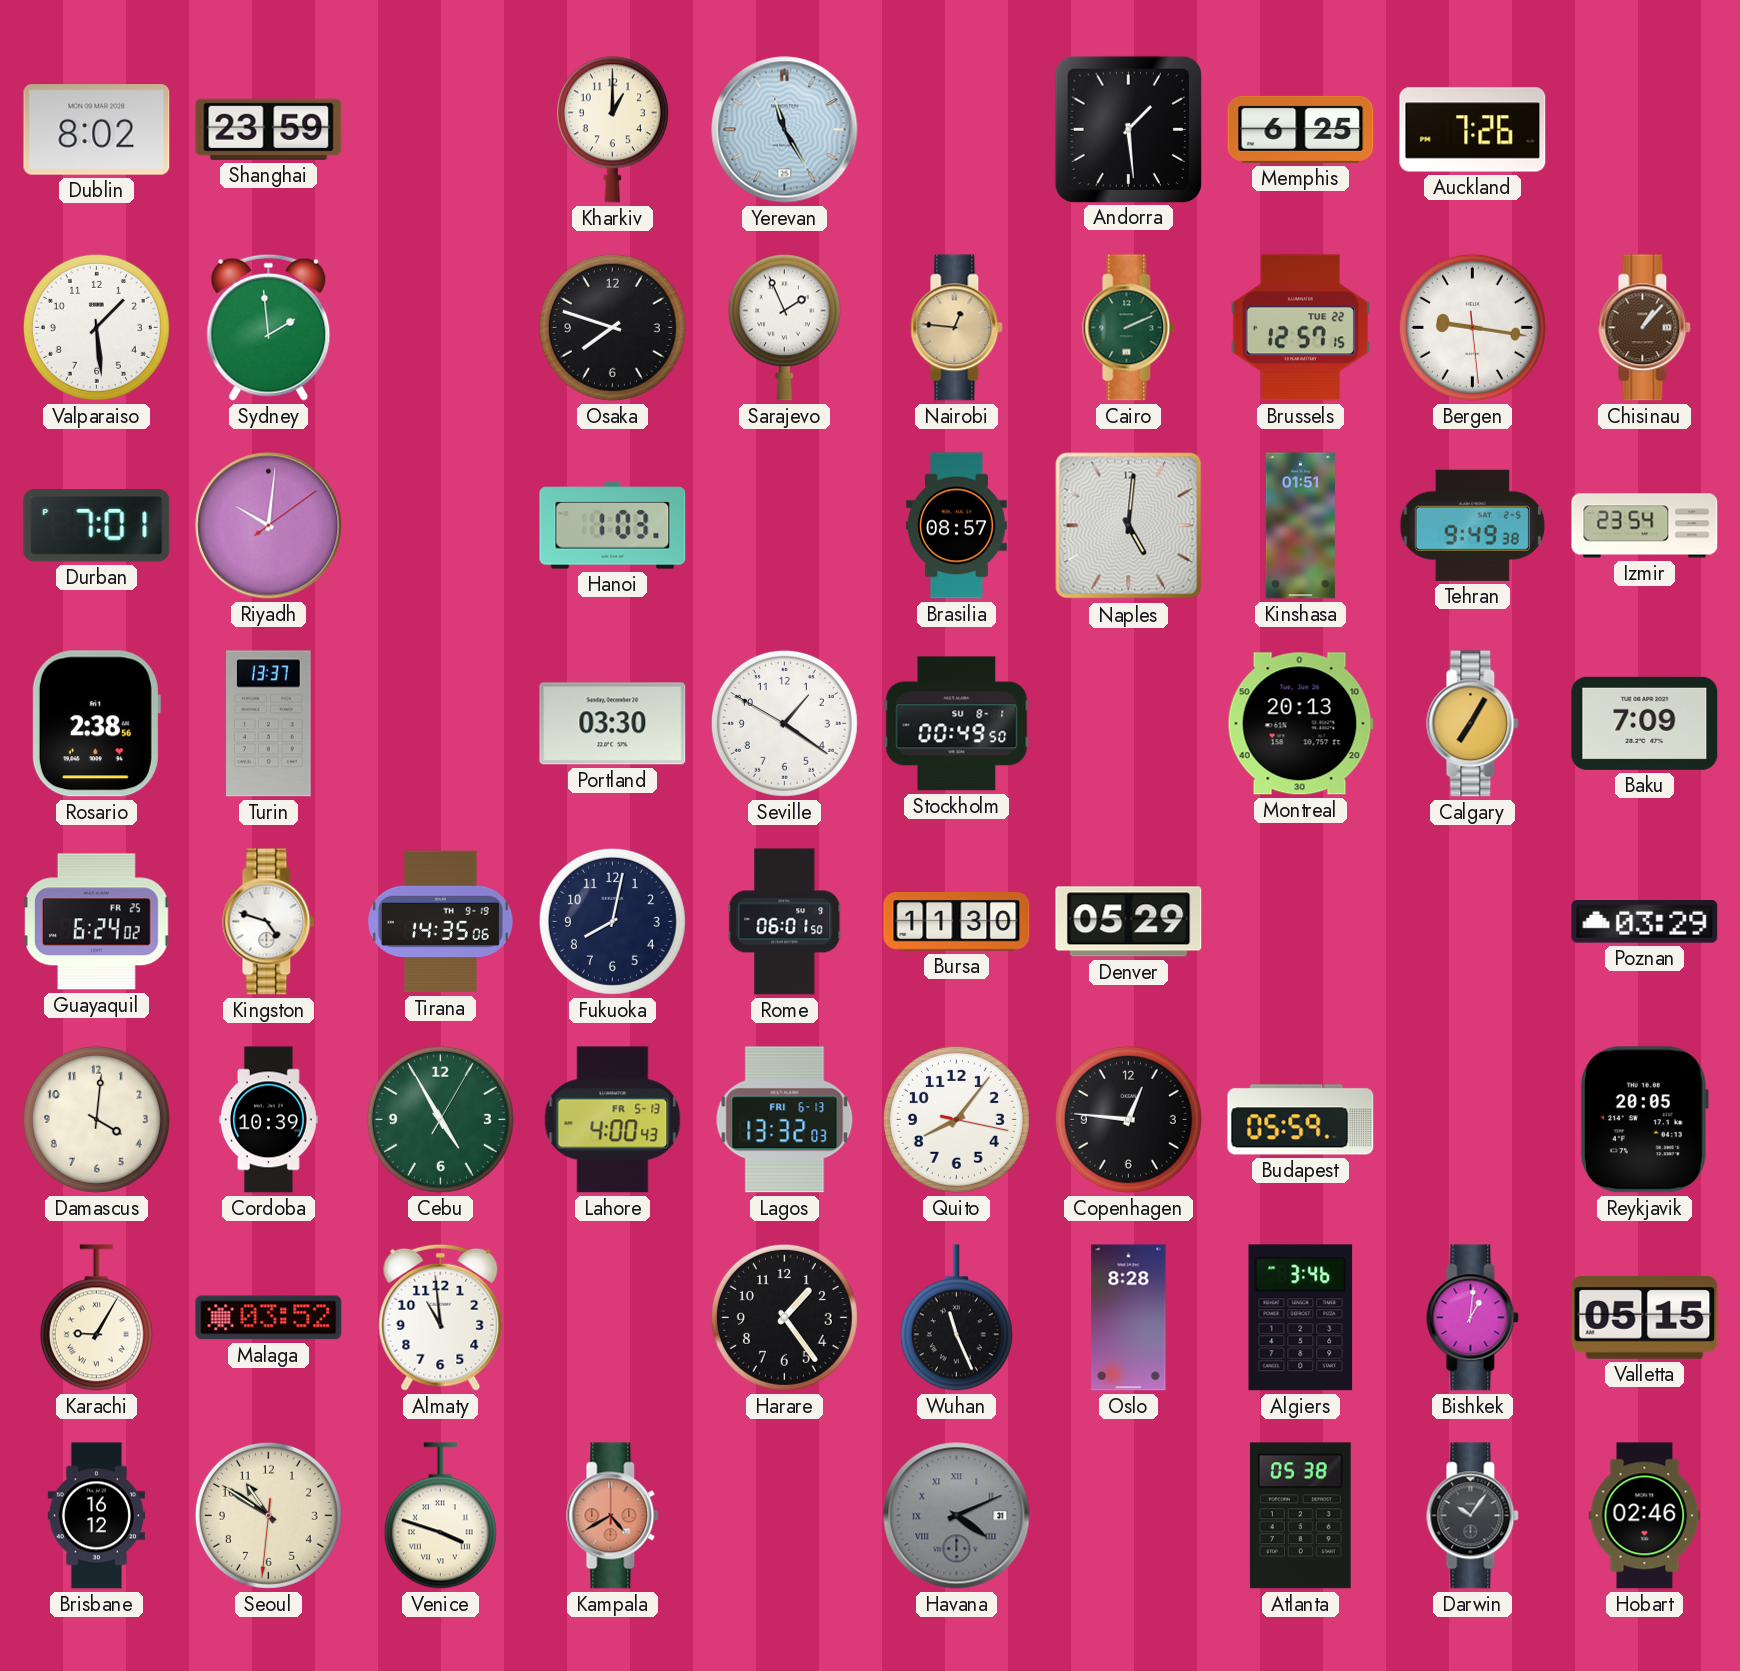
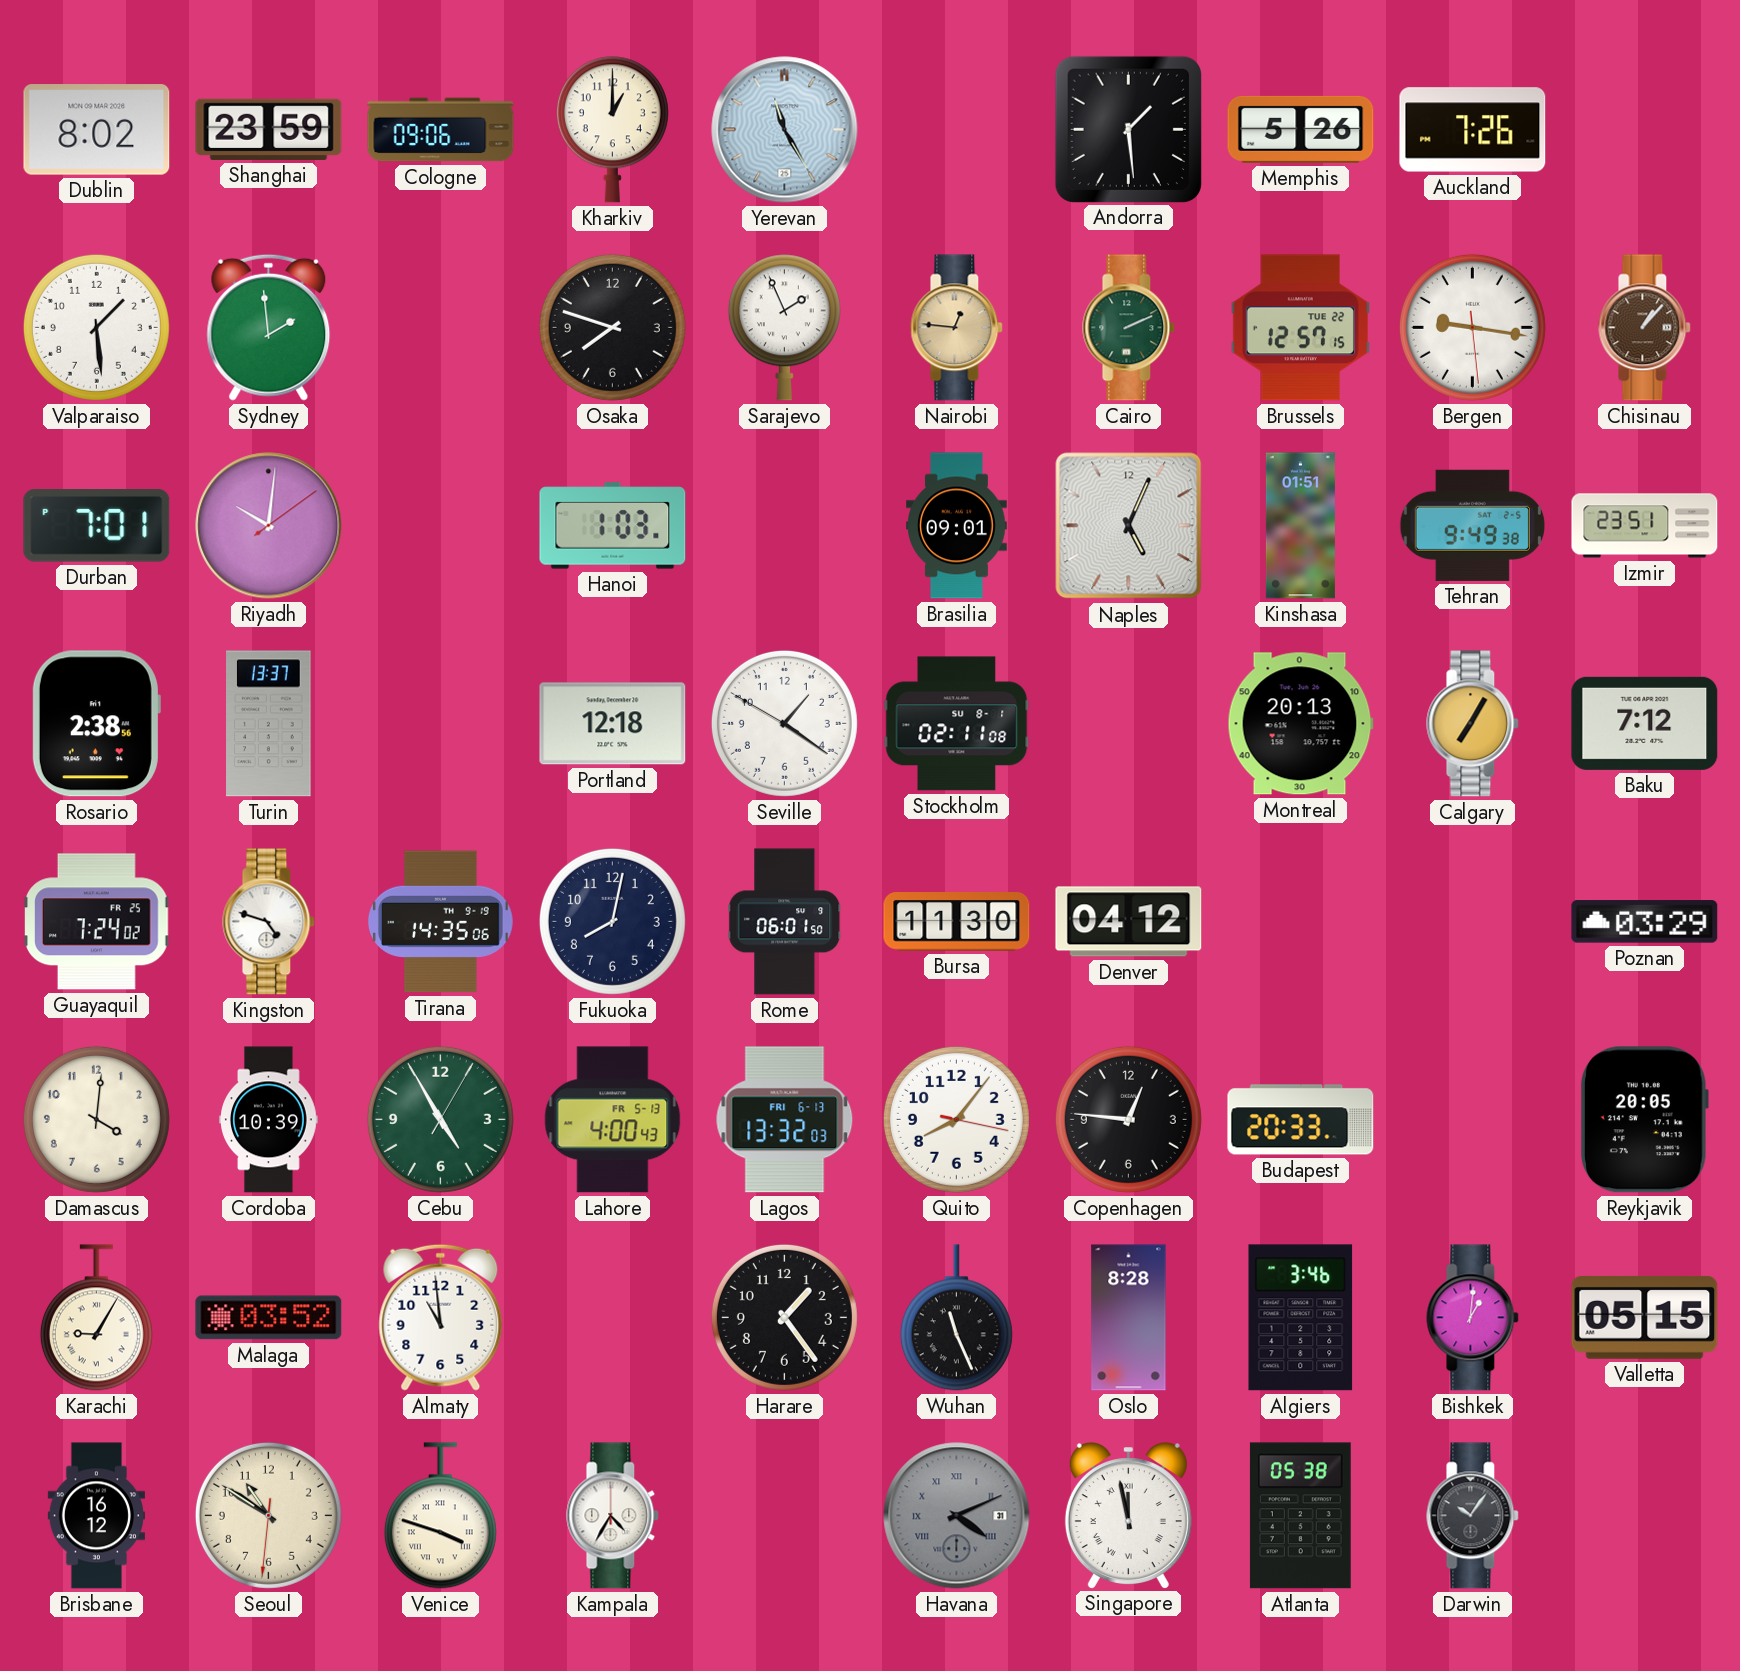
Cologne: none -> 09:06
Memphis: 6:25 -> 5:26
Brasilia: 08:57 -> 09:01
Naples: 5:01 -> 5:04
Izmir: 23:54 -> 23:51
Portland: 03:30 -> 12:18
Stockholm: 00:49 -> 02:11
Baku: 7:09 -> 7:12
Guayaquil: 6:24 -> 7:24
Denver: 05:29 -> 04:12
Budapest: 05:59 -> 20:33
Kampala: 4:40 -> 4:35
Kampala dial: salmon -> white
Singapore: none -> 11:58
Hobart: 02:46 -> none
